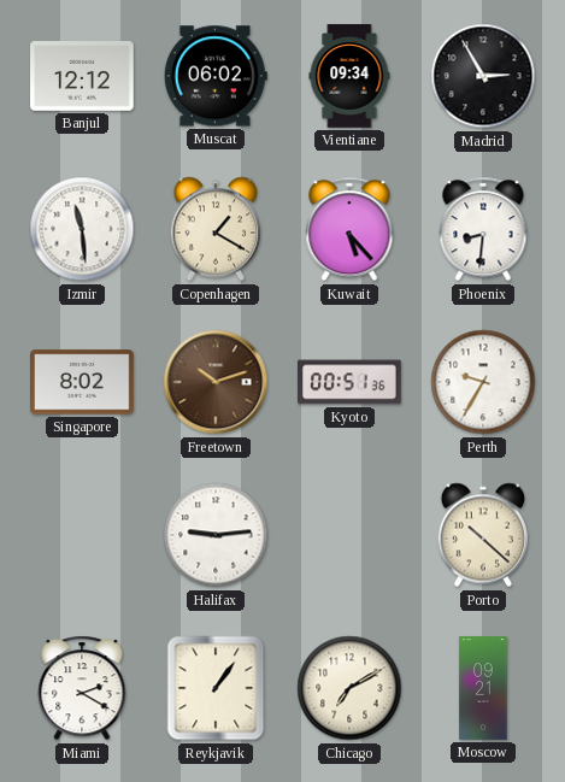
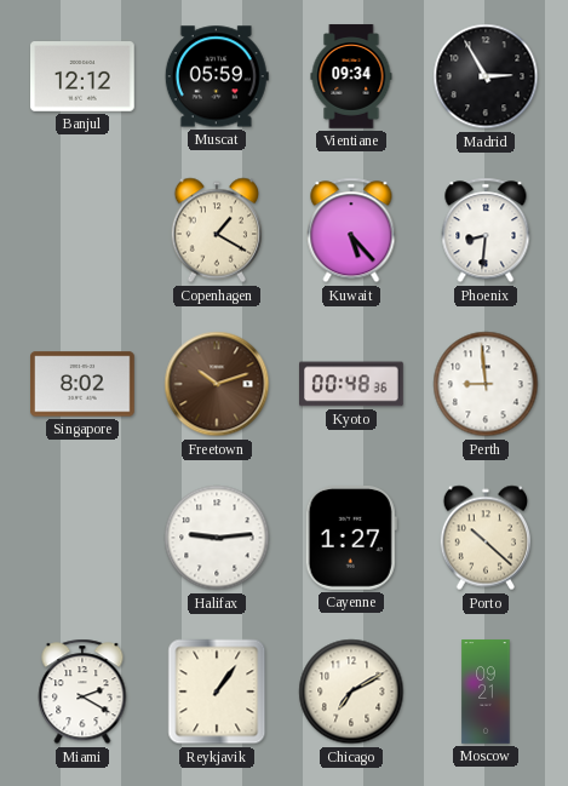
Muscat: 06:02 -> 05:59
Izmir: 11:29 -> none
Kyoto: 00:51 -> 00:48
Perth: 9:35 -> 8:59
Cayenne: none -> 1:27
